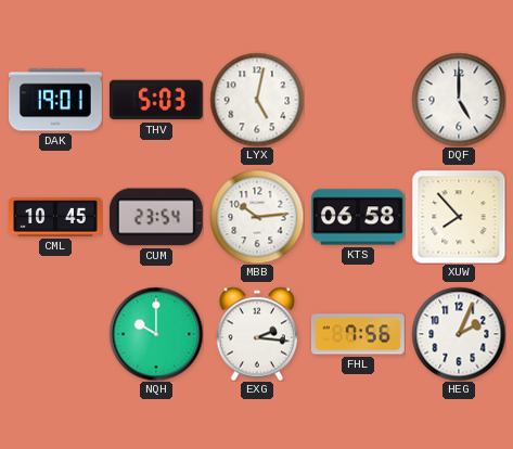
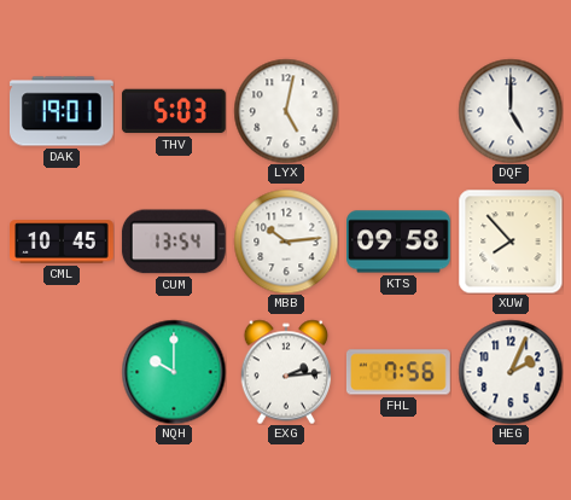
CUM: 23:54 -> 13:54
KTS: 06:58 -> 09:58
EXG: 2:16 -> 2:14
